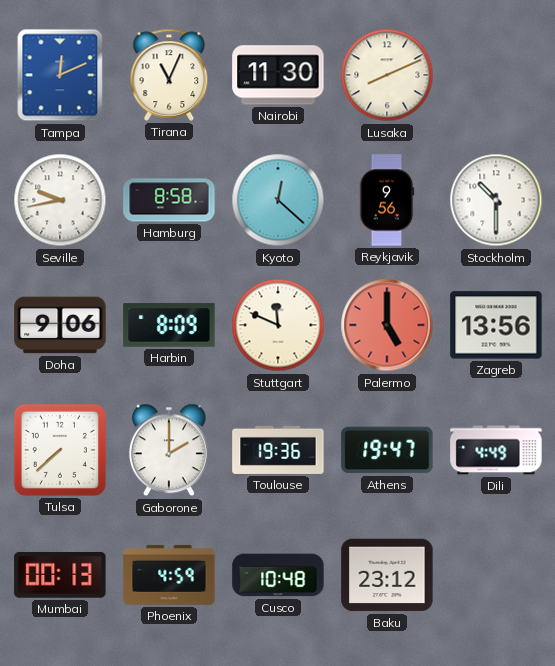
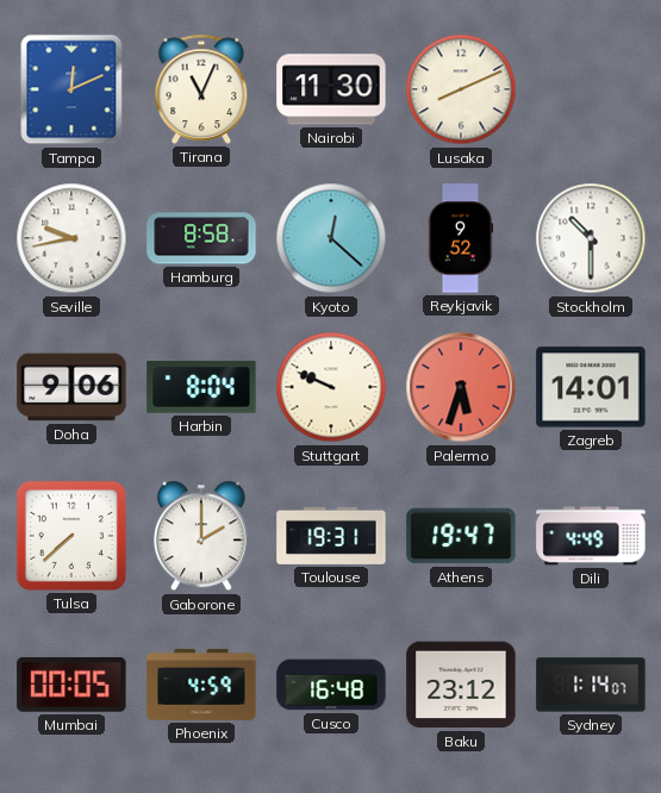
Reykjavik: 9:56 -> 9:52
Harbin: 8:09 -> 8:04
Stuttgart: 11:49 -> 9:49
Palermo: 5:00 -> 5:33
Zagreb: 13:56 -> 14:01
Toulouse: 19:36 -> 19:31
Mumbai: 00:13 -> 00:05
Cusco: 10:48 -> 16:48
Sydney: none -> 1:14
